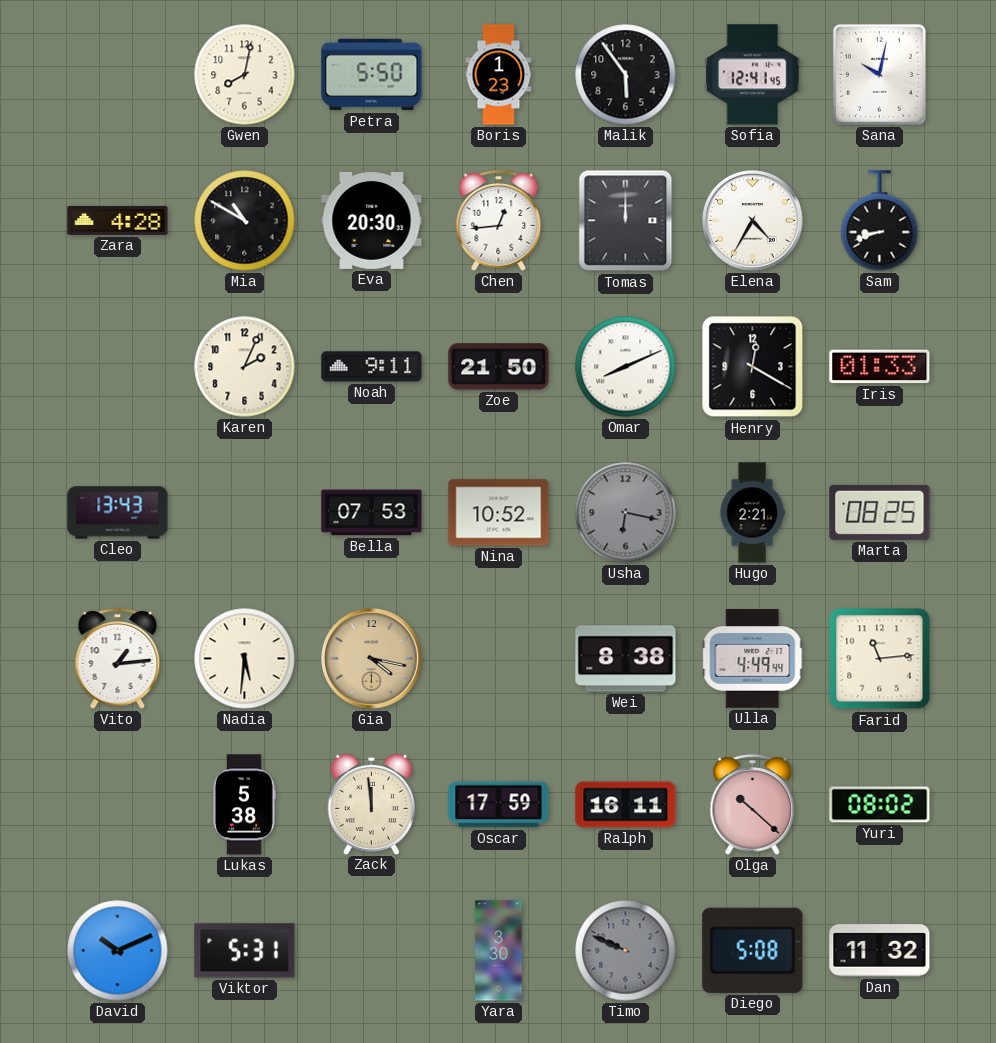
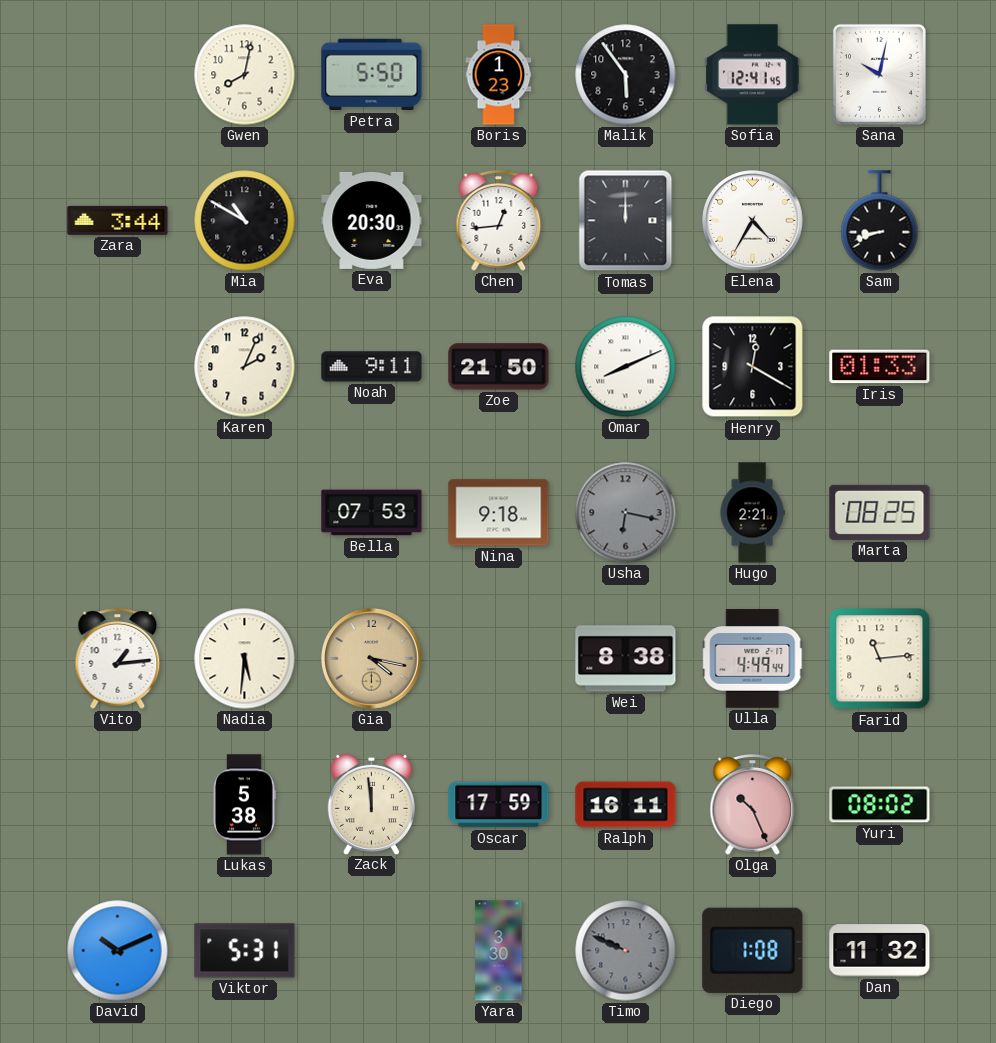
Zara: 4:28 -> 3:44
Cleo: 13:43 -> none
Nina: 10:52 -> 9:18
Olga: 10:22 -> 10:26
Diego: 5:08 -> 1:08
